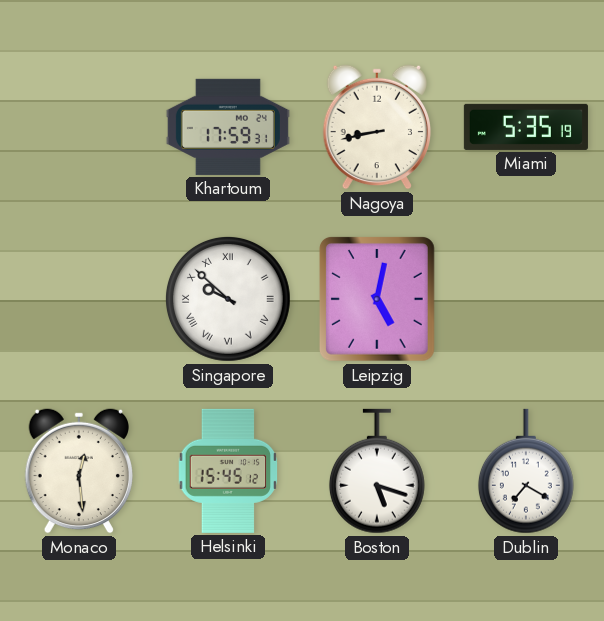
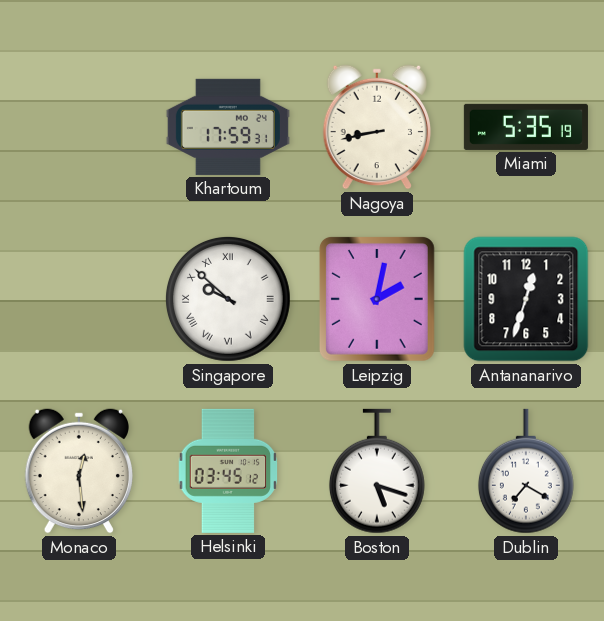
Leipzig: 5:02 -> 2:02
Antananarivo: none -> 12:33
Helsinki: 15:45 -> 03:45
